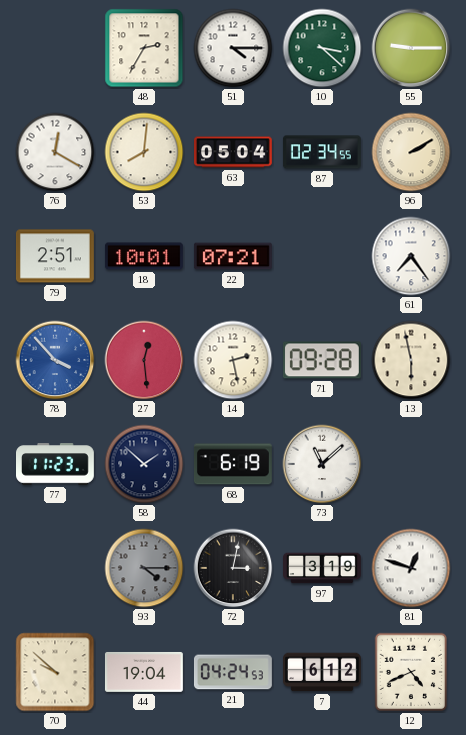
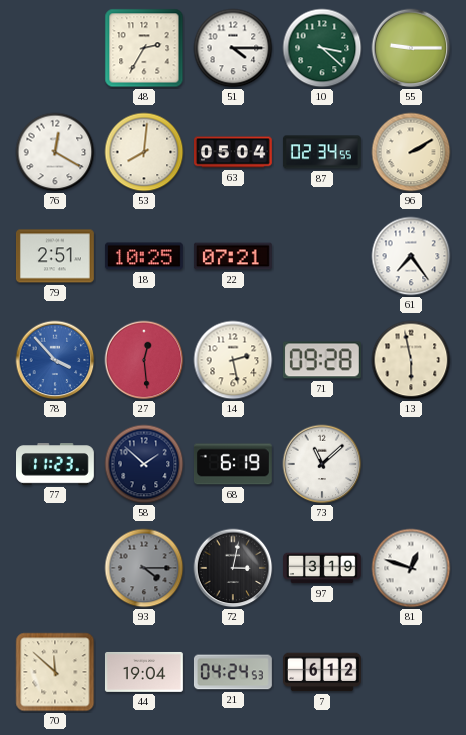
18: 10:01 -> 10:25
70: 9:52 -> 11:52
12: 4:41 -> none
